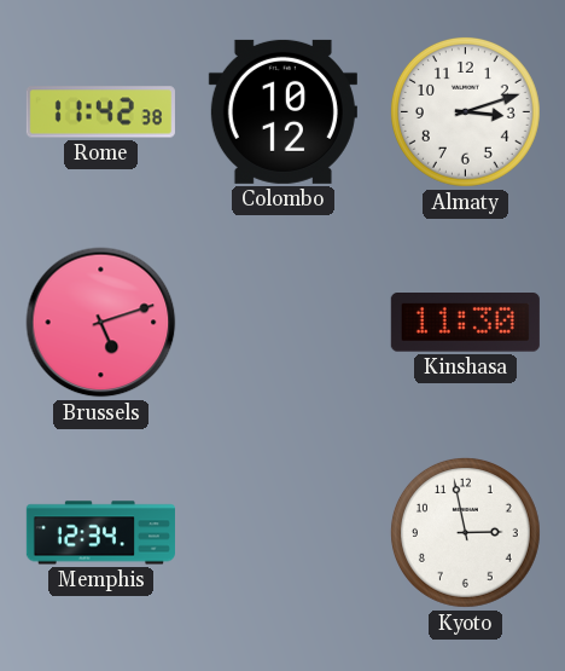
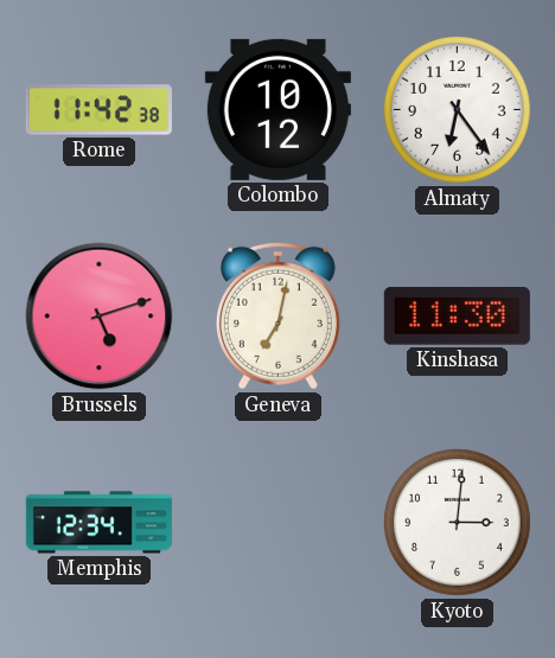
Almaty: 3:12 -> 6:24
Geneva: none -> 7:02
Kyoto: 2:58 -> 3:01
